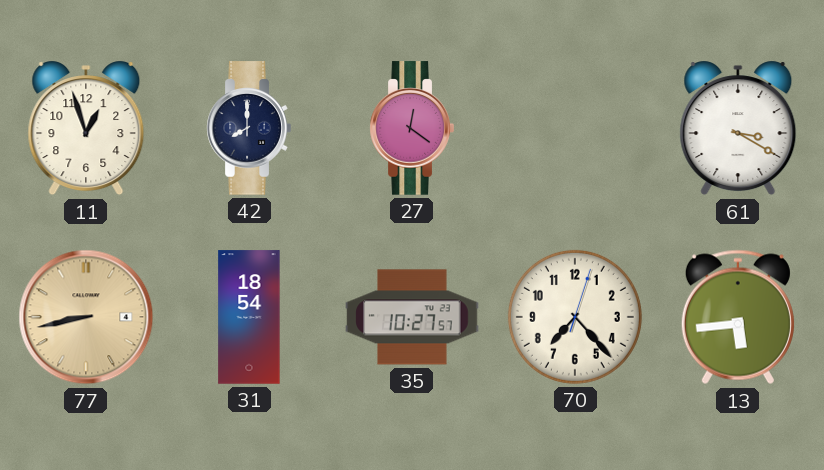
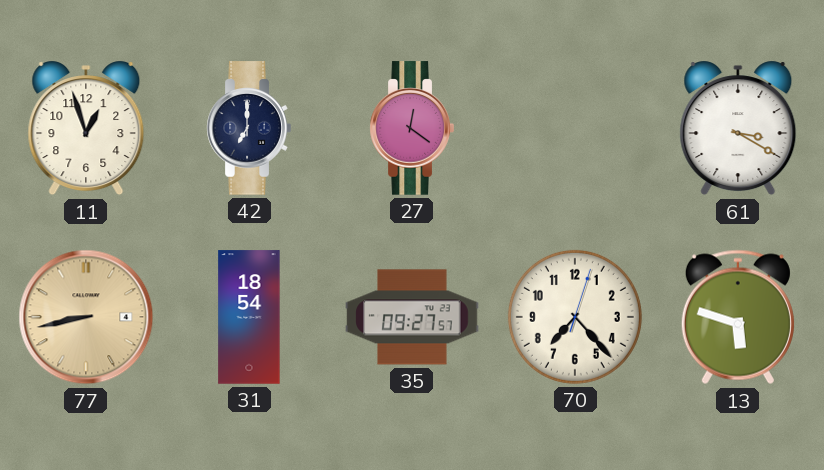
42: 8:00 -> 7:00
35: 10:27 -> 09:27
13: 5:44 -> 5:48
